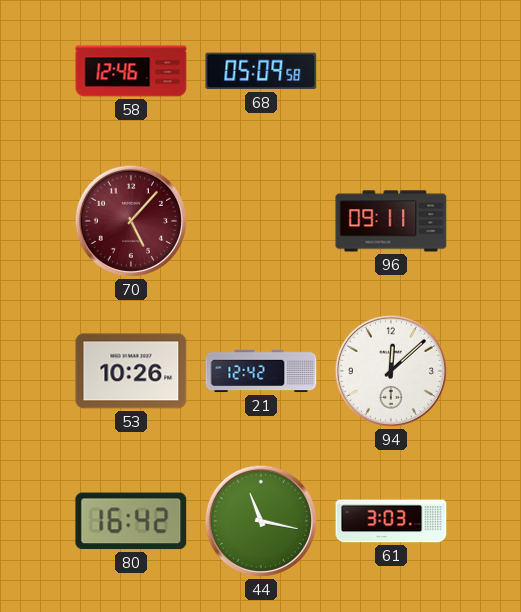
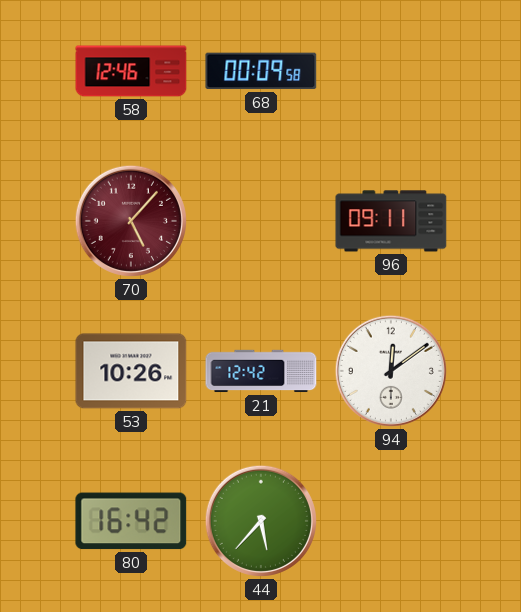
68: 05:09 -> 00:09
94: 12:08 -> 12:09
44: 11:17 -> 5:37
61: 3:03 -> none
